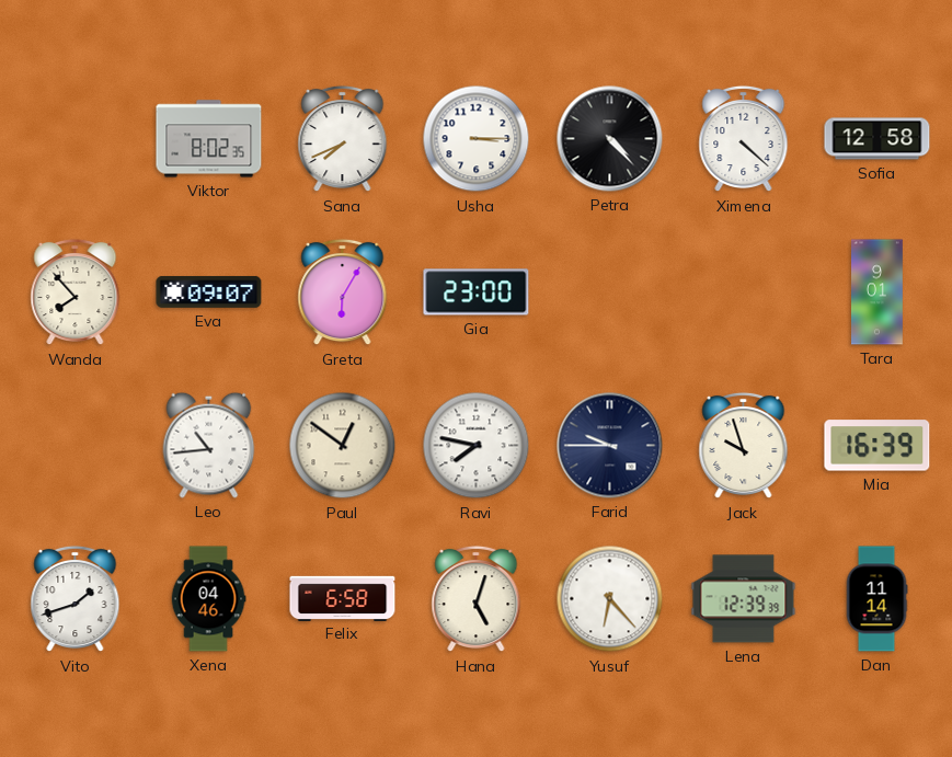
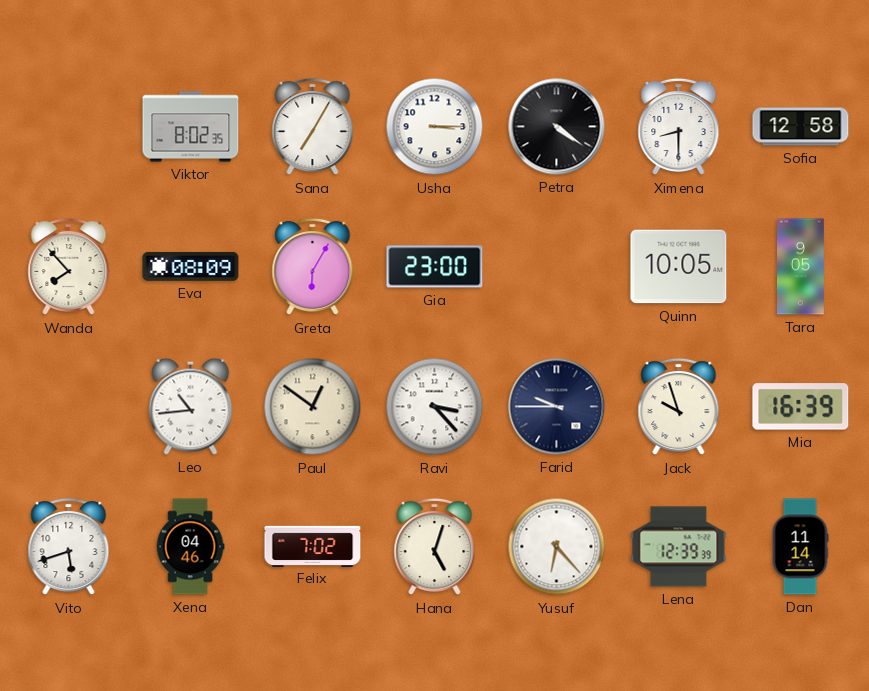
Sana: 7:41 -> 7:05
Petra: 4:23 -> 4:21
Ximena: 4:22 -> 8:30
Eva: 09:07 -> 08:09
Quinn: none -> 10:05
Tara: 9:01 -> 9:05
Ravi: 7:47 -> 3:23
Vito: 1:42 -> 5:42
Felix: 6:58 -> 7:02
